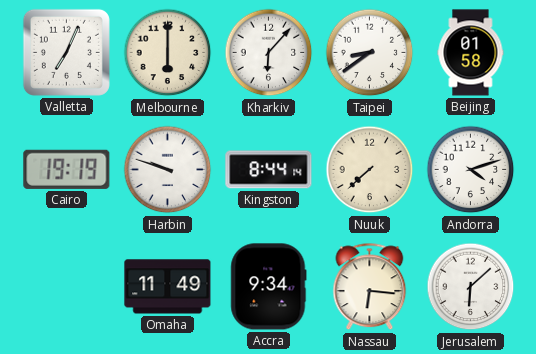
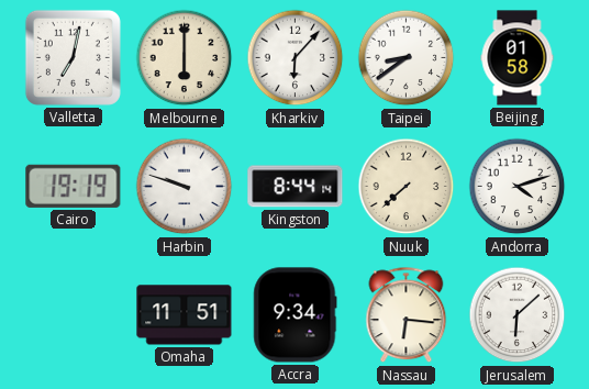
Valletta: 7:04 -> 7:02
Omaha: 11:49 -> 11:51
